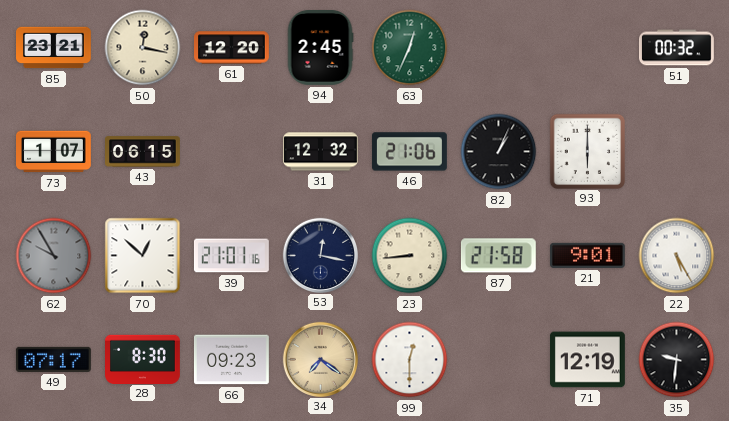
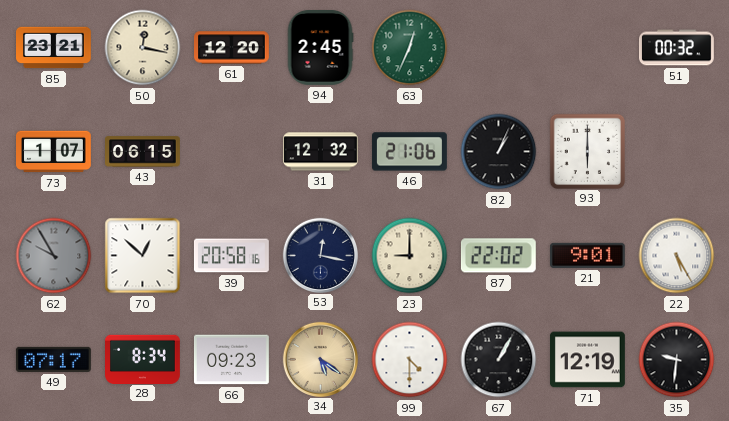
39: 21:01 -> 20:58
23: 8:44 -> 9:00
87: 21:58 -> 22:02
28: 8:30 -> 8:34
34: 7:21 -> 5:21
99: 12:30 -> 4:30
67: none -> 1:05
